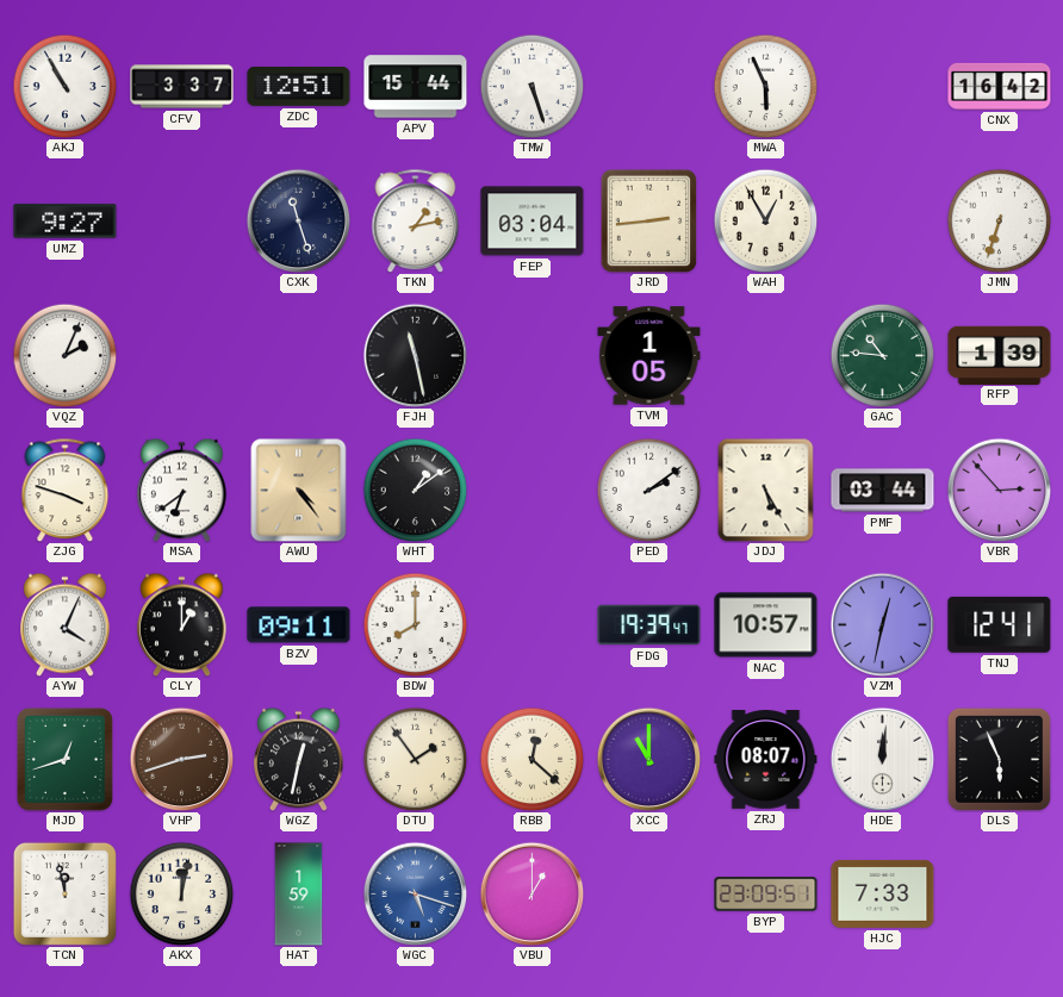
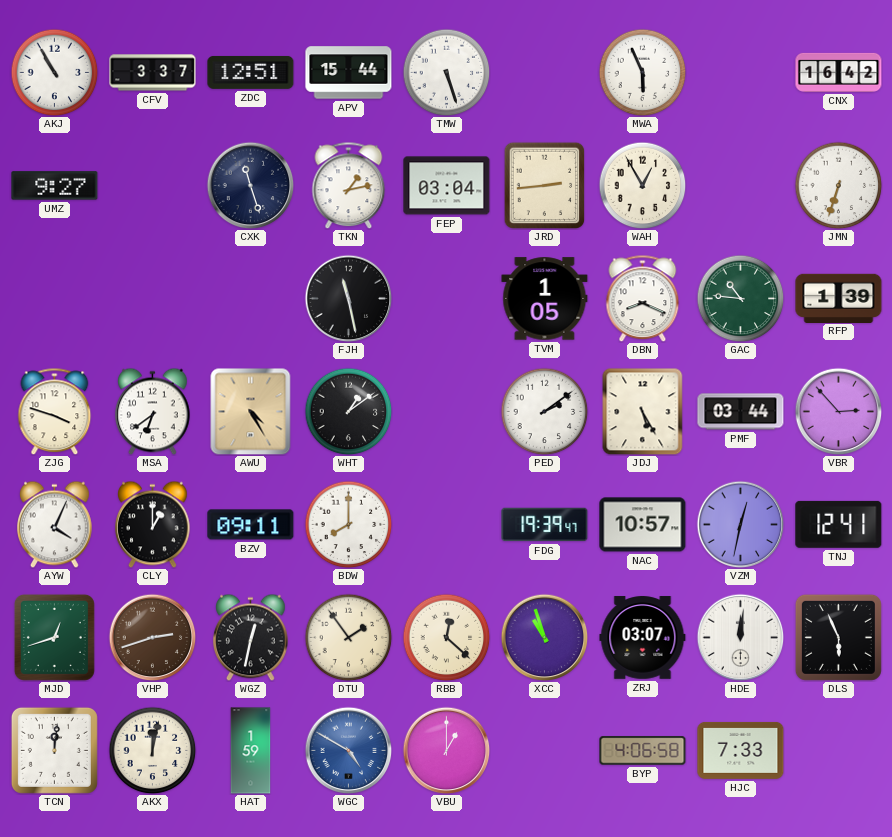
VQZ: 2:04 -> none
DBN: none -> 8:19
AWU: 4:24 -> 4:25
XCC: 11:00 -> 10:57
ZRJ: 08:07 -> 03:07
TCN: 11:58 -> 12:01
WGC: 5:18 -> 4:50
BYP: 23:09 -> 4:06
